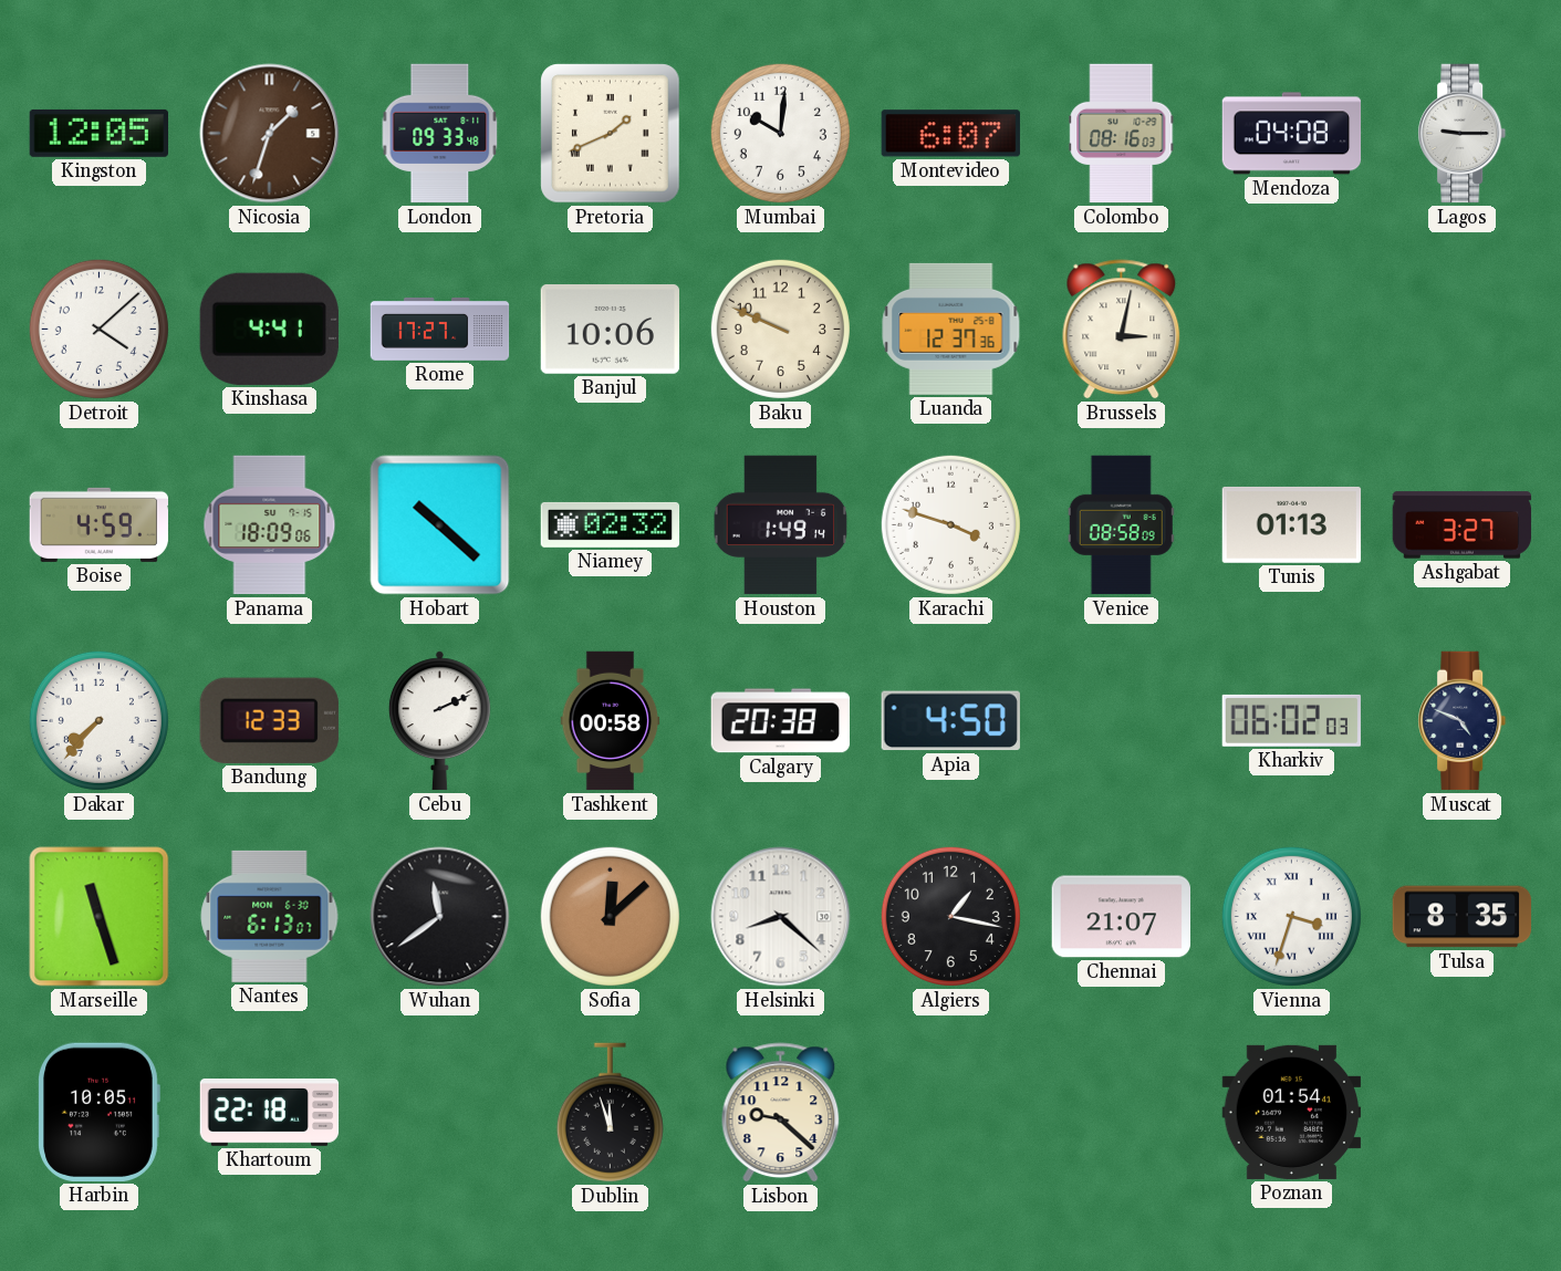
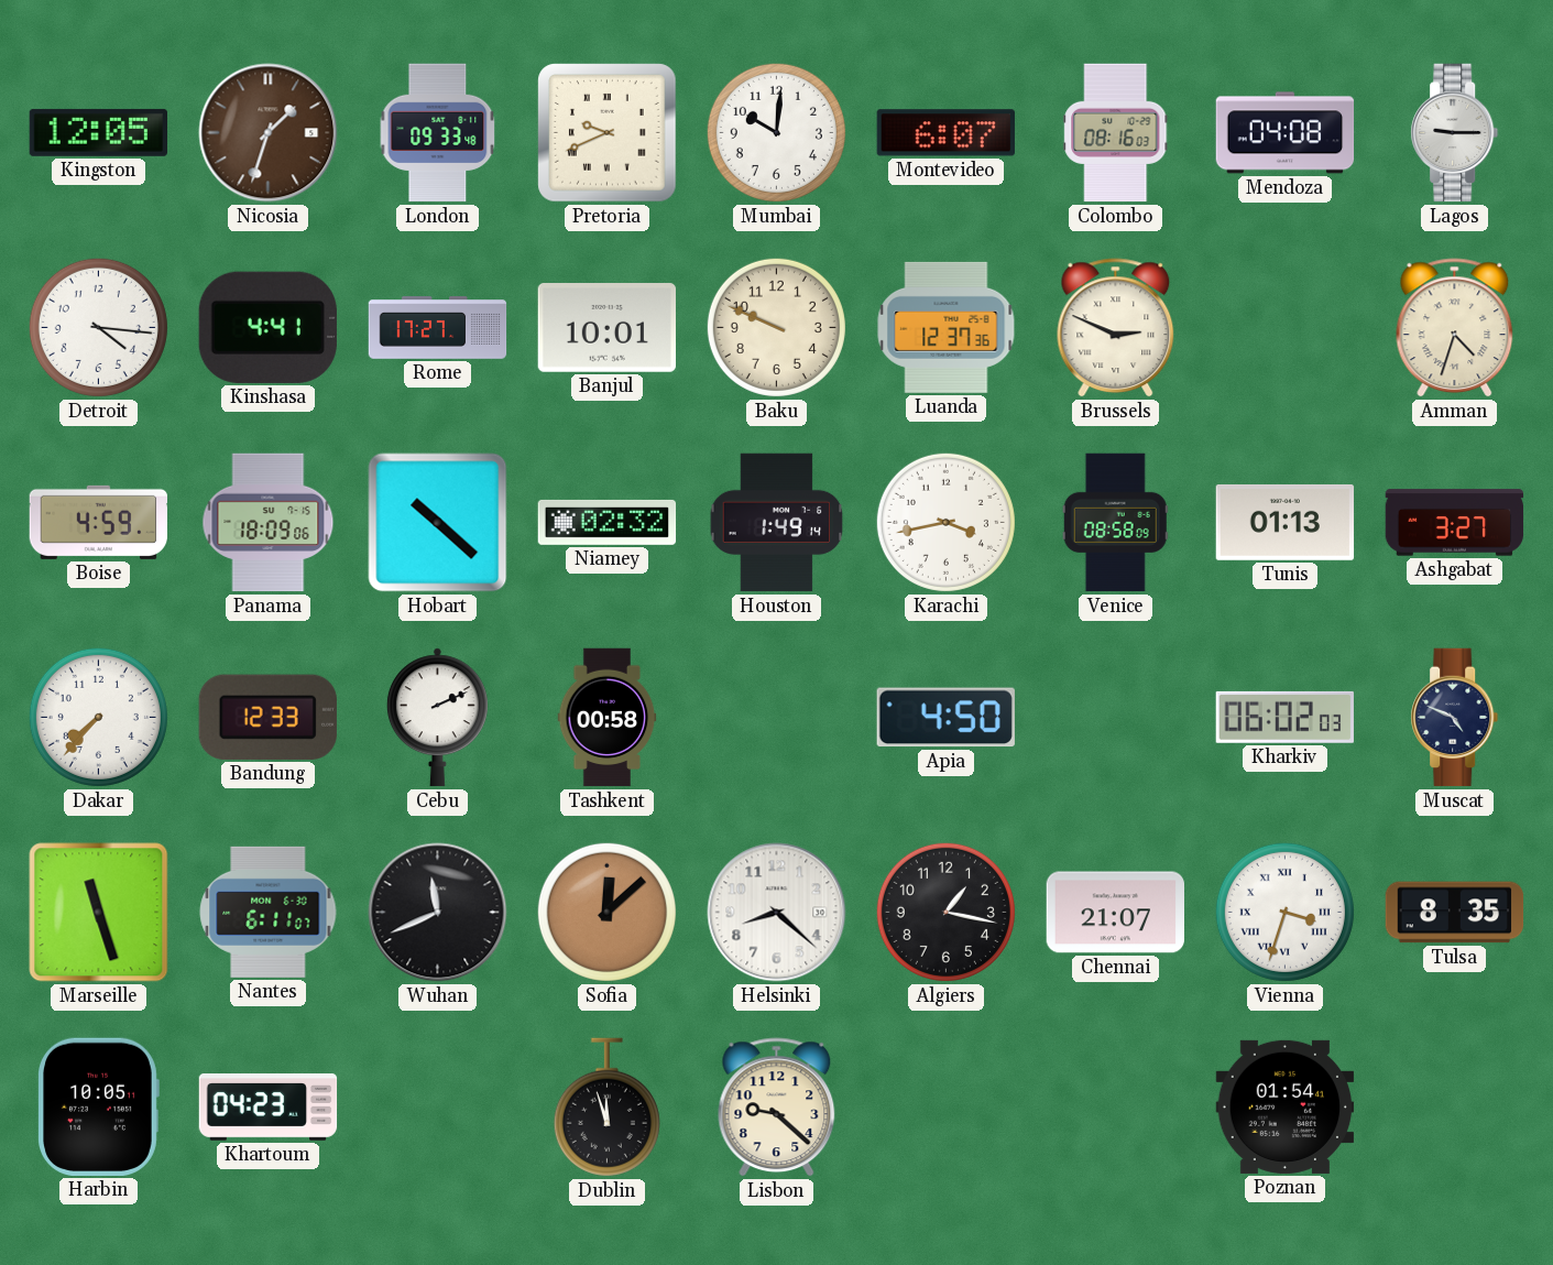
Pretoria: 1:41 -> 9:41
Detroit: 4:08 -> 4:16
Banjul: 10:06 -> 10:01
Brussels: 3:02 -> 2:49
Amman: none -> 4:33
Karachi: 3:48 -> 3:43
Calgary: 20:38 -> none
Nantes: 6:13 -> 6:11
Wuhan: 11:39 -> 11:41
Khartoum: 22:18 -> 04:23
